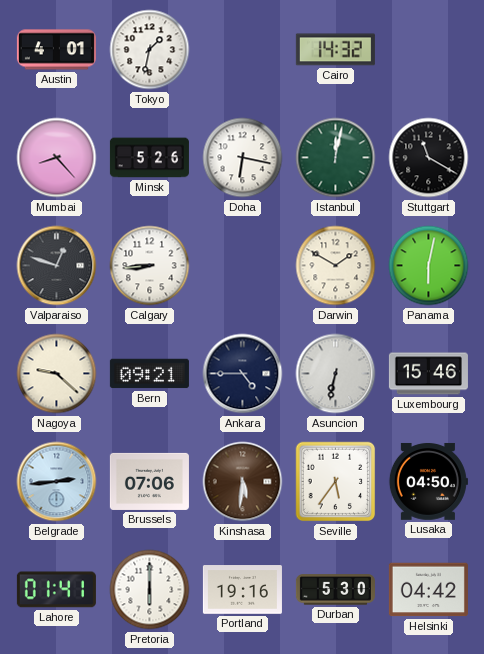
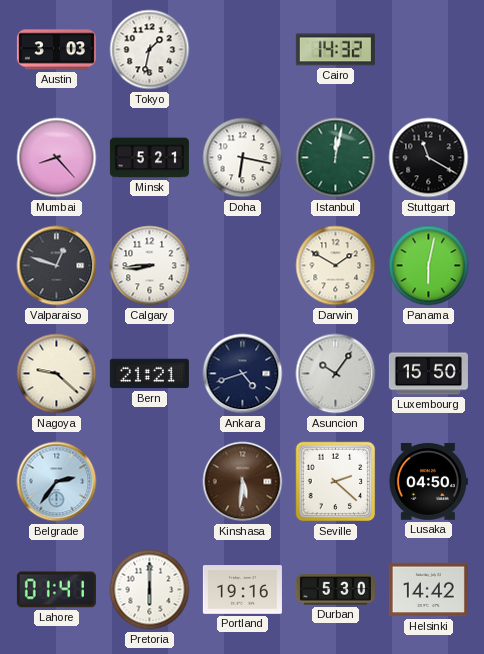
Austin: 4:01 -> 3:03
Minsk: 5:26 -> 5:21
Bern: 09:21 -> 21:21
Ankara: 4:45 -> 4:42
Asuncion: 6:32 -> 10:06
Luxembourg: 15:46 -> 15:50
Belgrade: 2:44 -> 2:36
Brussels: 07:06 -> none
Seville: 5:36 -> 2:22
Helsinki: 04:42 -> 14:42
